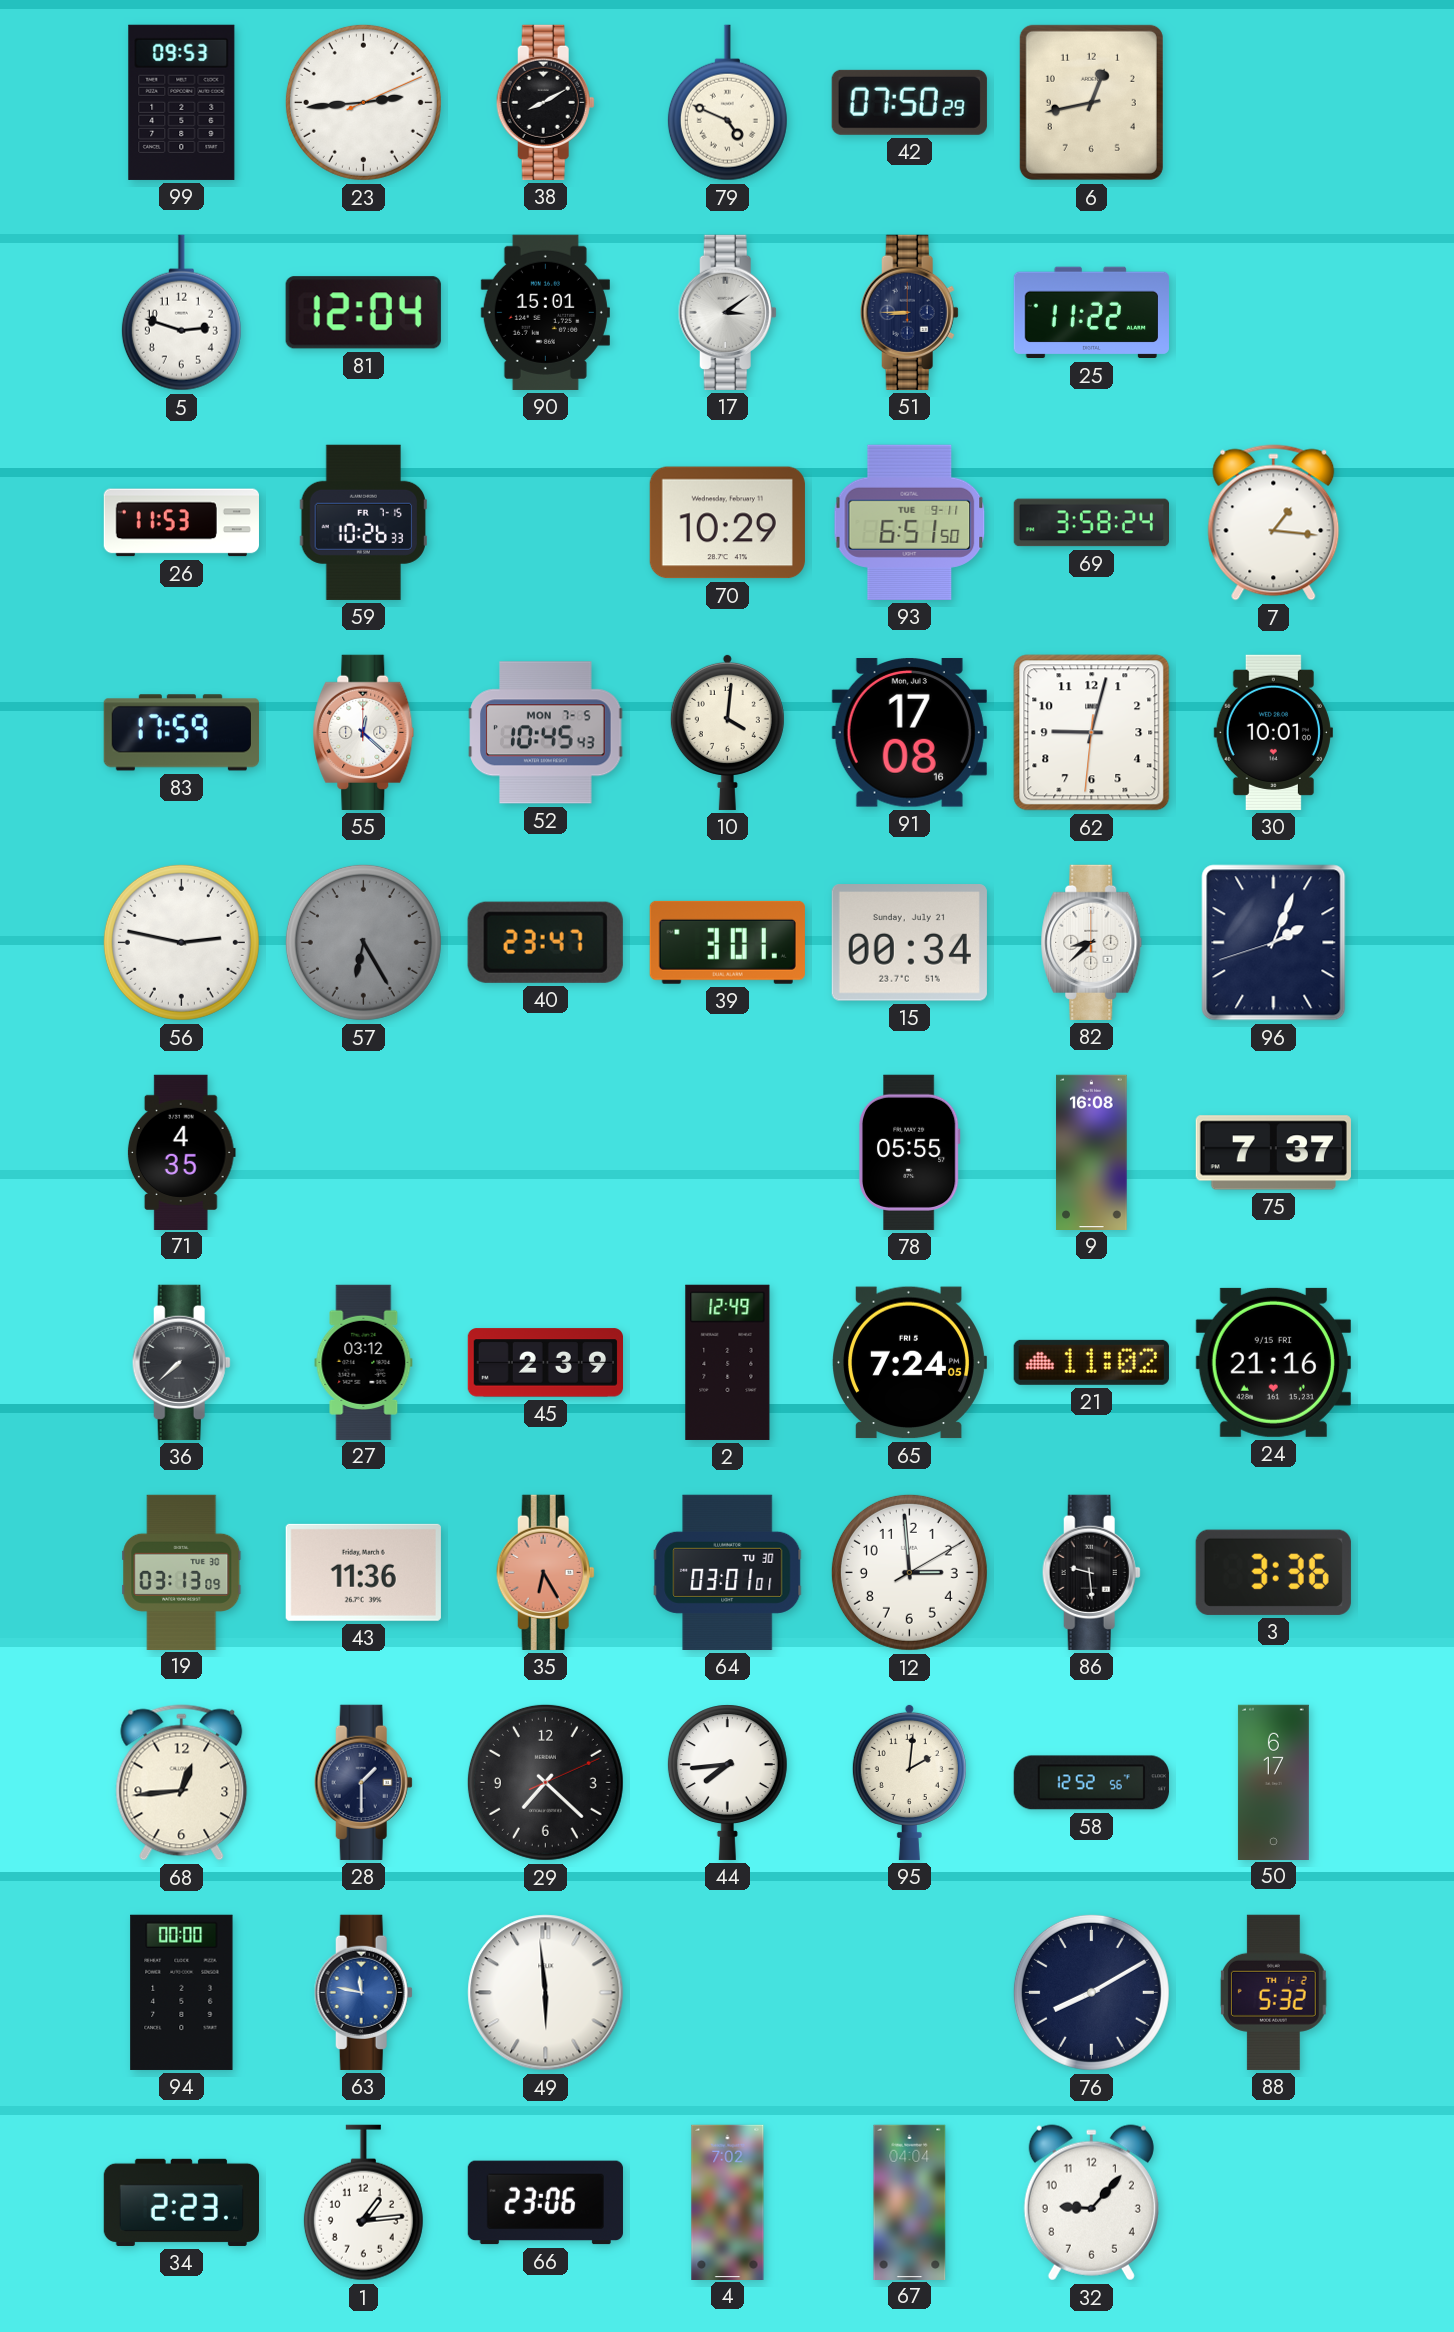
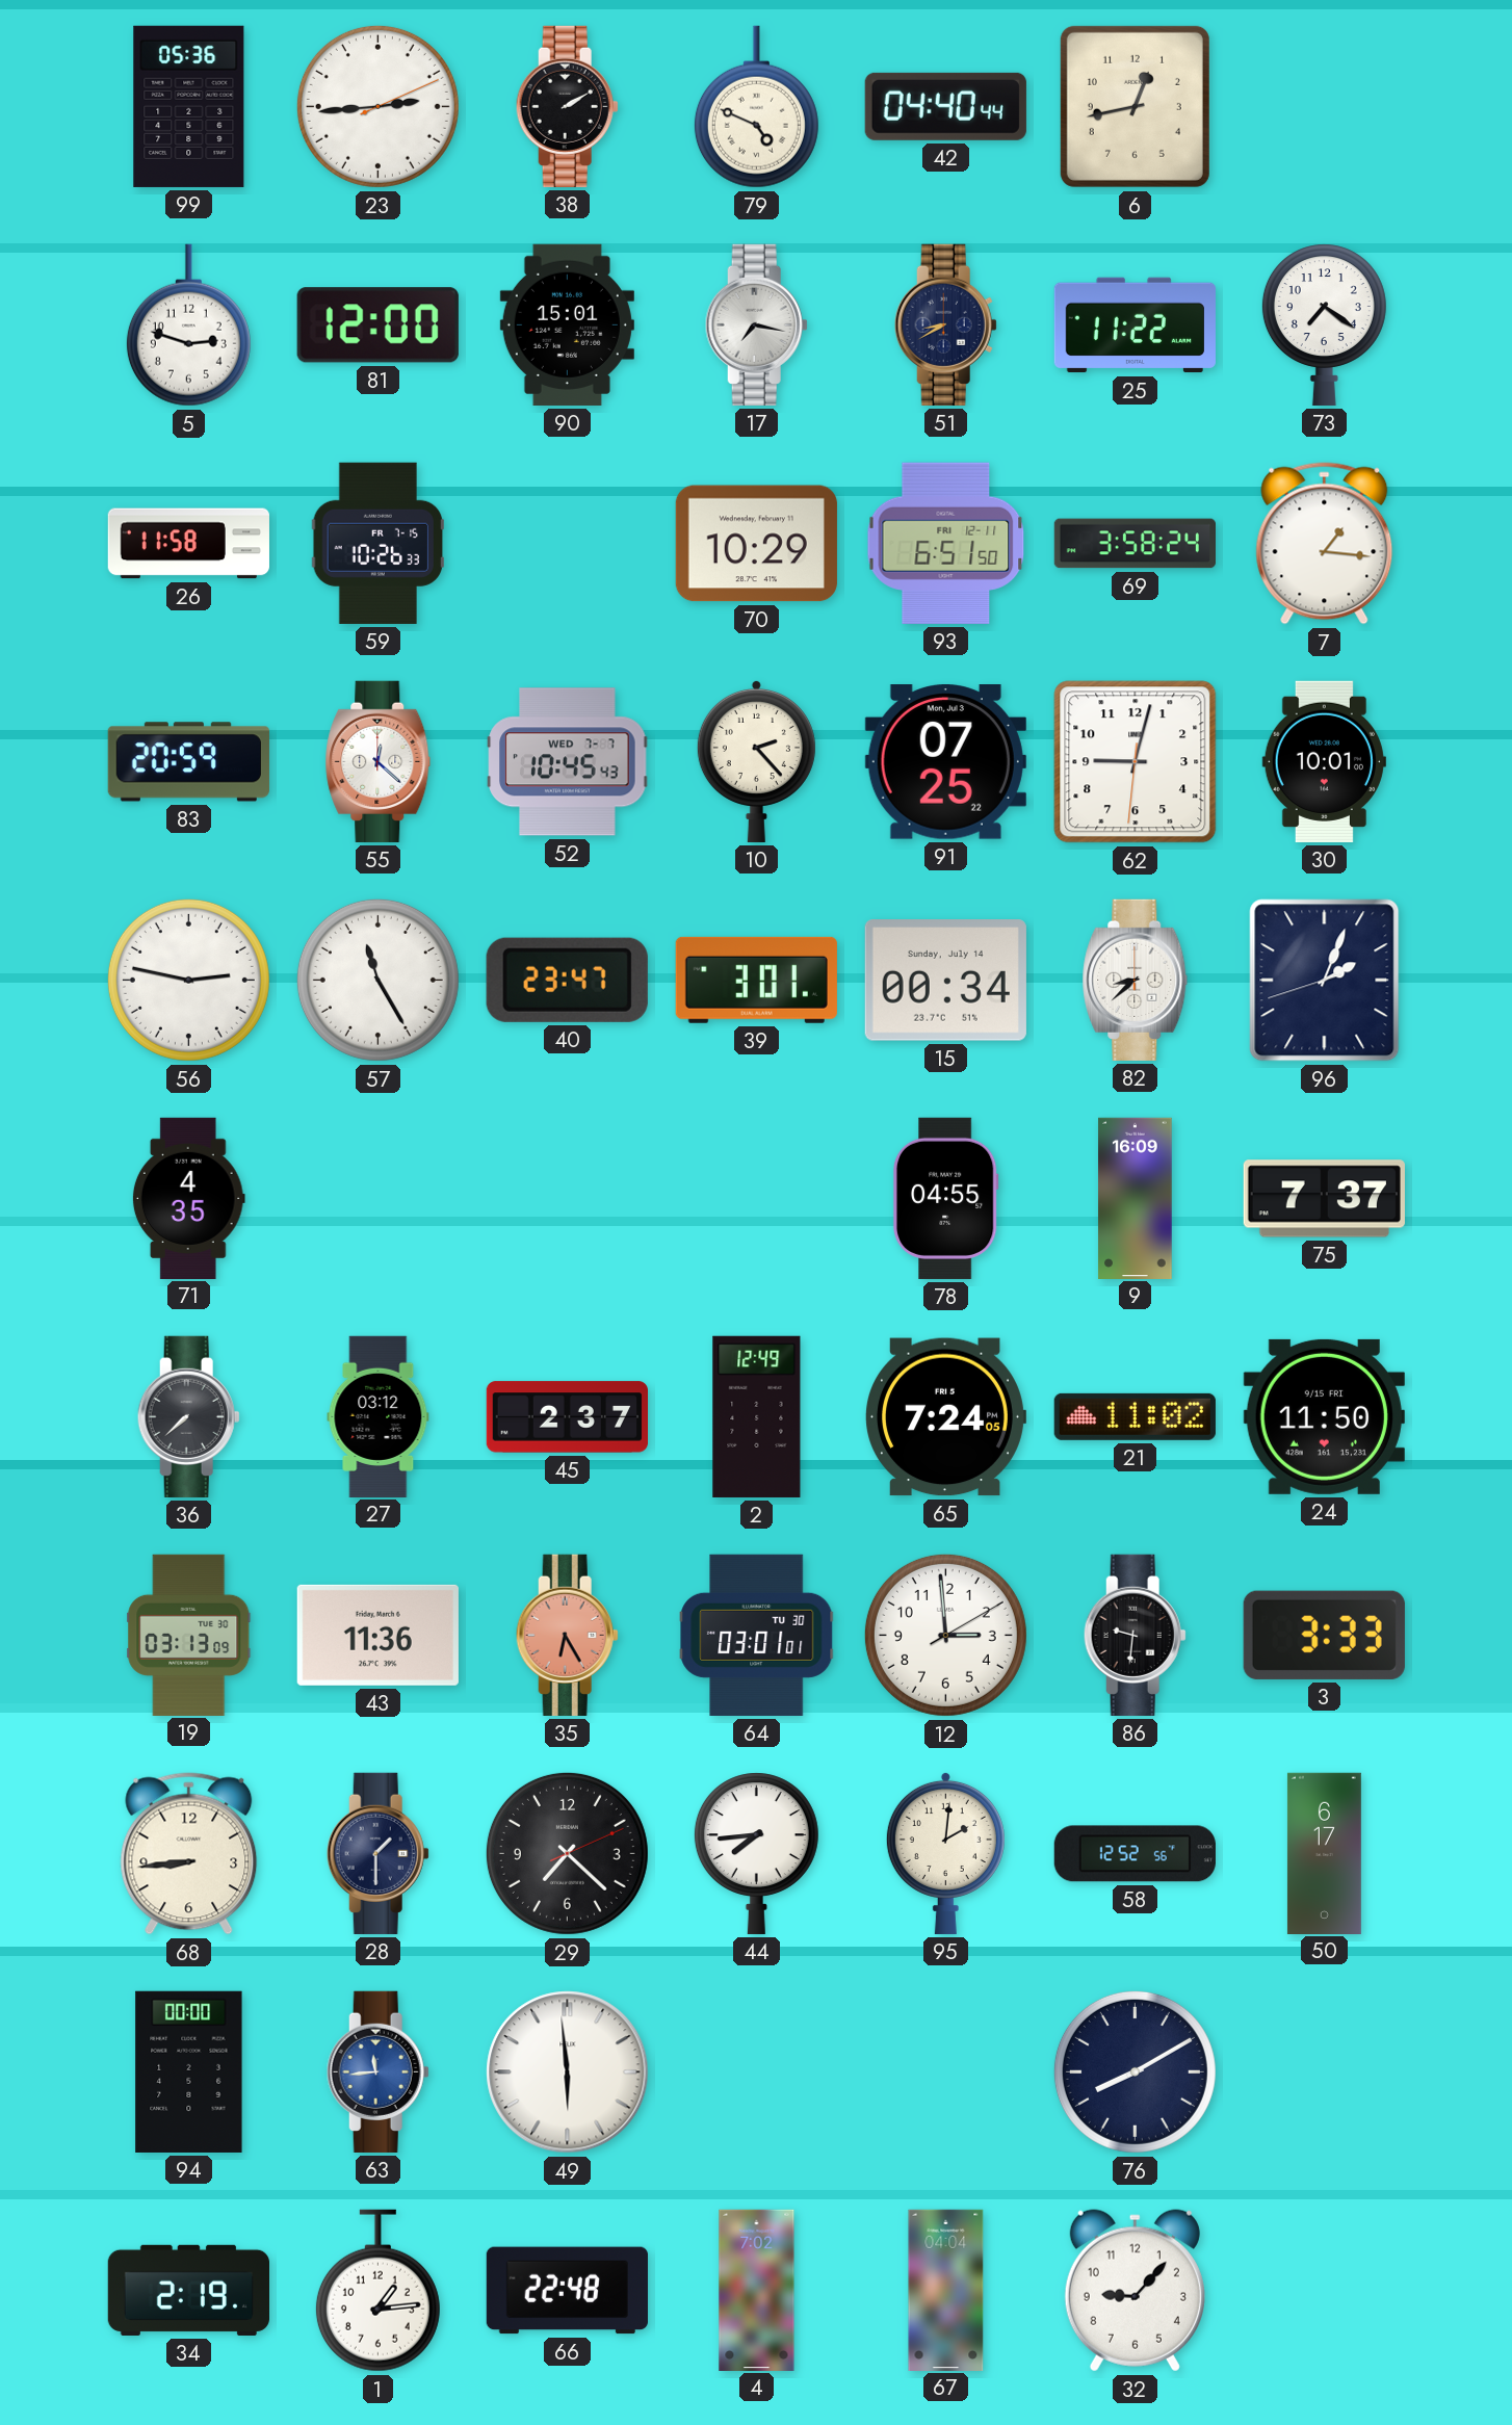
99: 09:53 -> 05:36
38: 8:10 -> 2:10
42: 07:50 -> 04:40
81: 12:04 -> 12:00
17: 3:09 -> 7:17
51: 8:45 -> 8:40
73: none -> 7:21
26: 11:53 -> 11:58
93 date: TUE 9-11 -> FRI 12-11
83: 17:59 -> 20:59
52 date: MON 7-5 -> WED 7-7
10: 4:01 -> 2:23
91: 17:08 -> 07:25
57: 6:25 -> 11:25
57 dial: grey -> white
15 date: Sunday, July 21 -> Sunday, July 14
78: 05:55 -> 04:55
9: 16:08 -> 16:09
45: 2:39 -> 2:37
24: 21:16 -> 11:50
86: 9:29 -> 9:31
3: 3:36 -> 3:33
68: 12:44 -> 8:44
63: 11:47 -> 11:44
88: 5:32 -> none
34: 2:23 -> 2:19
66: 23:06 -> 22:48
